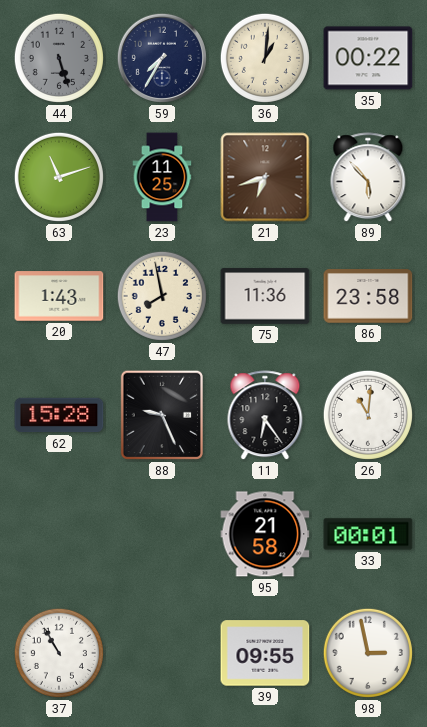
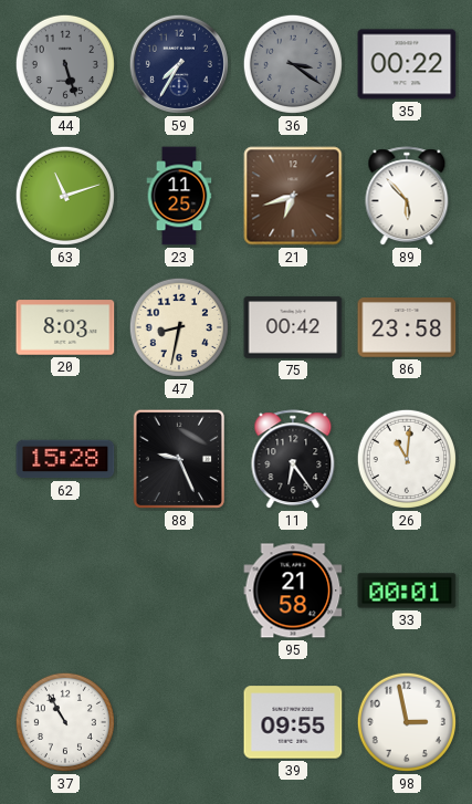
36: 1:01 -> 3:21
36 dial: cream -> grey
20: 1:43 -> 8:03
47: 7:58 -> 8:32
75: 11:36 -> 00:42
